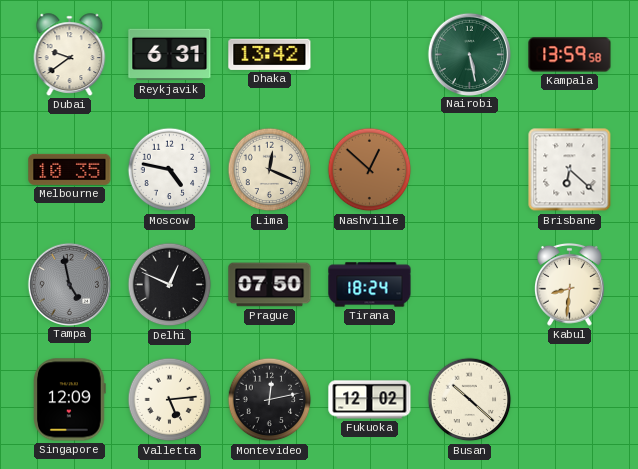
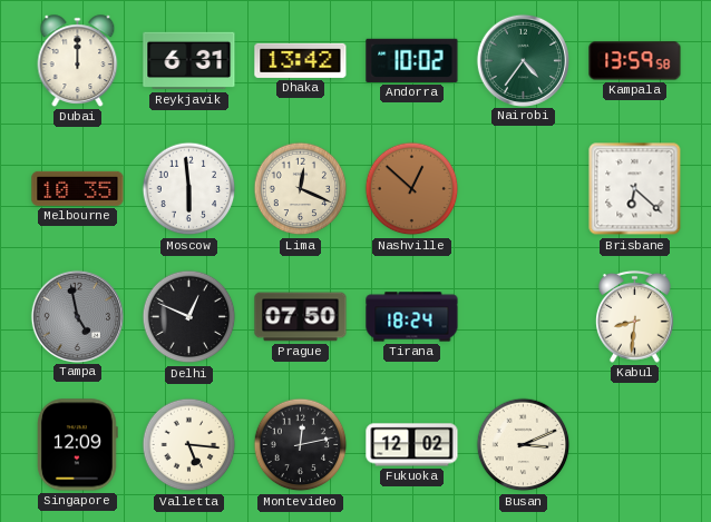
Dubai: 9:39 -> 12:00
Andorra: none -> 10:02
Nairobi: 5:28 -> 4:36
Moscow: 4:47 -> 5:59
Valletta: 5:14 -> 5:16
Busan: 10:22 -> 3:11
